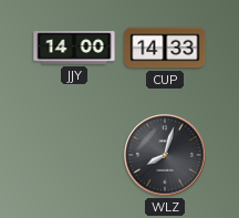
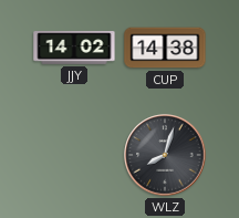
JJY: 14:00 -> 14:02
CUP: 14:33 -> 14:38
